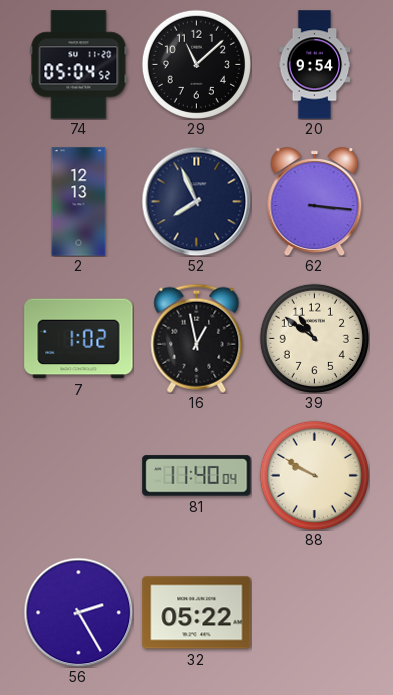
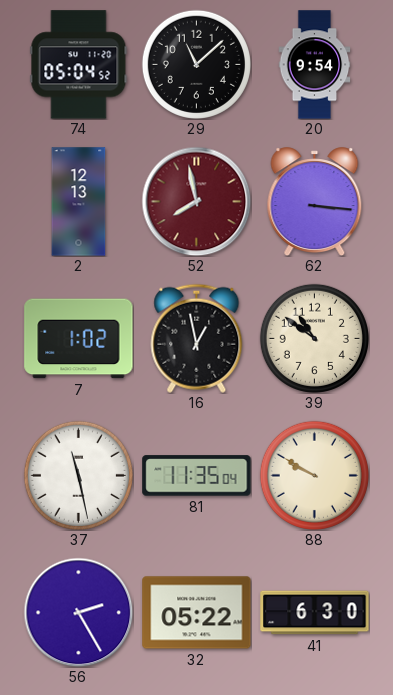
52: 7:56 -> 7:58
52 dial: navy -> burgundy
37: none -> 11:28
81: 11:40 -> 11:35
41: none -> 6:30
